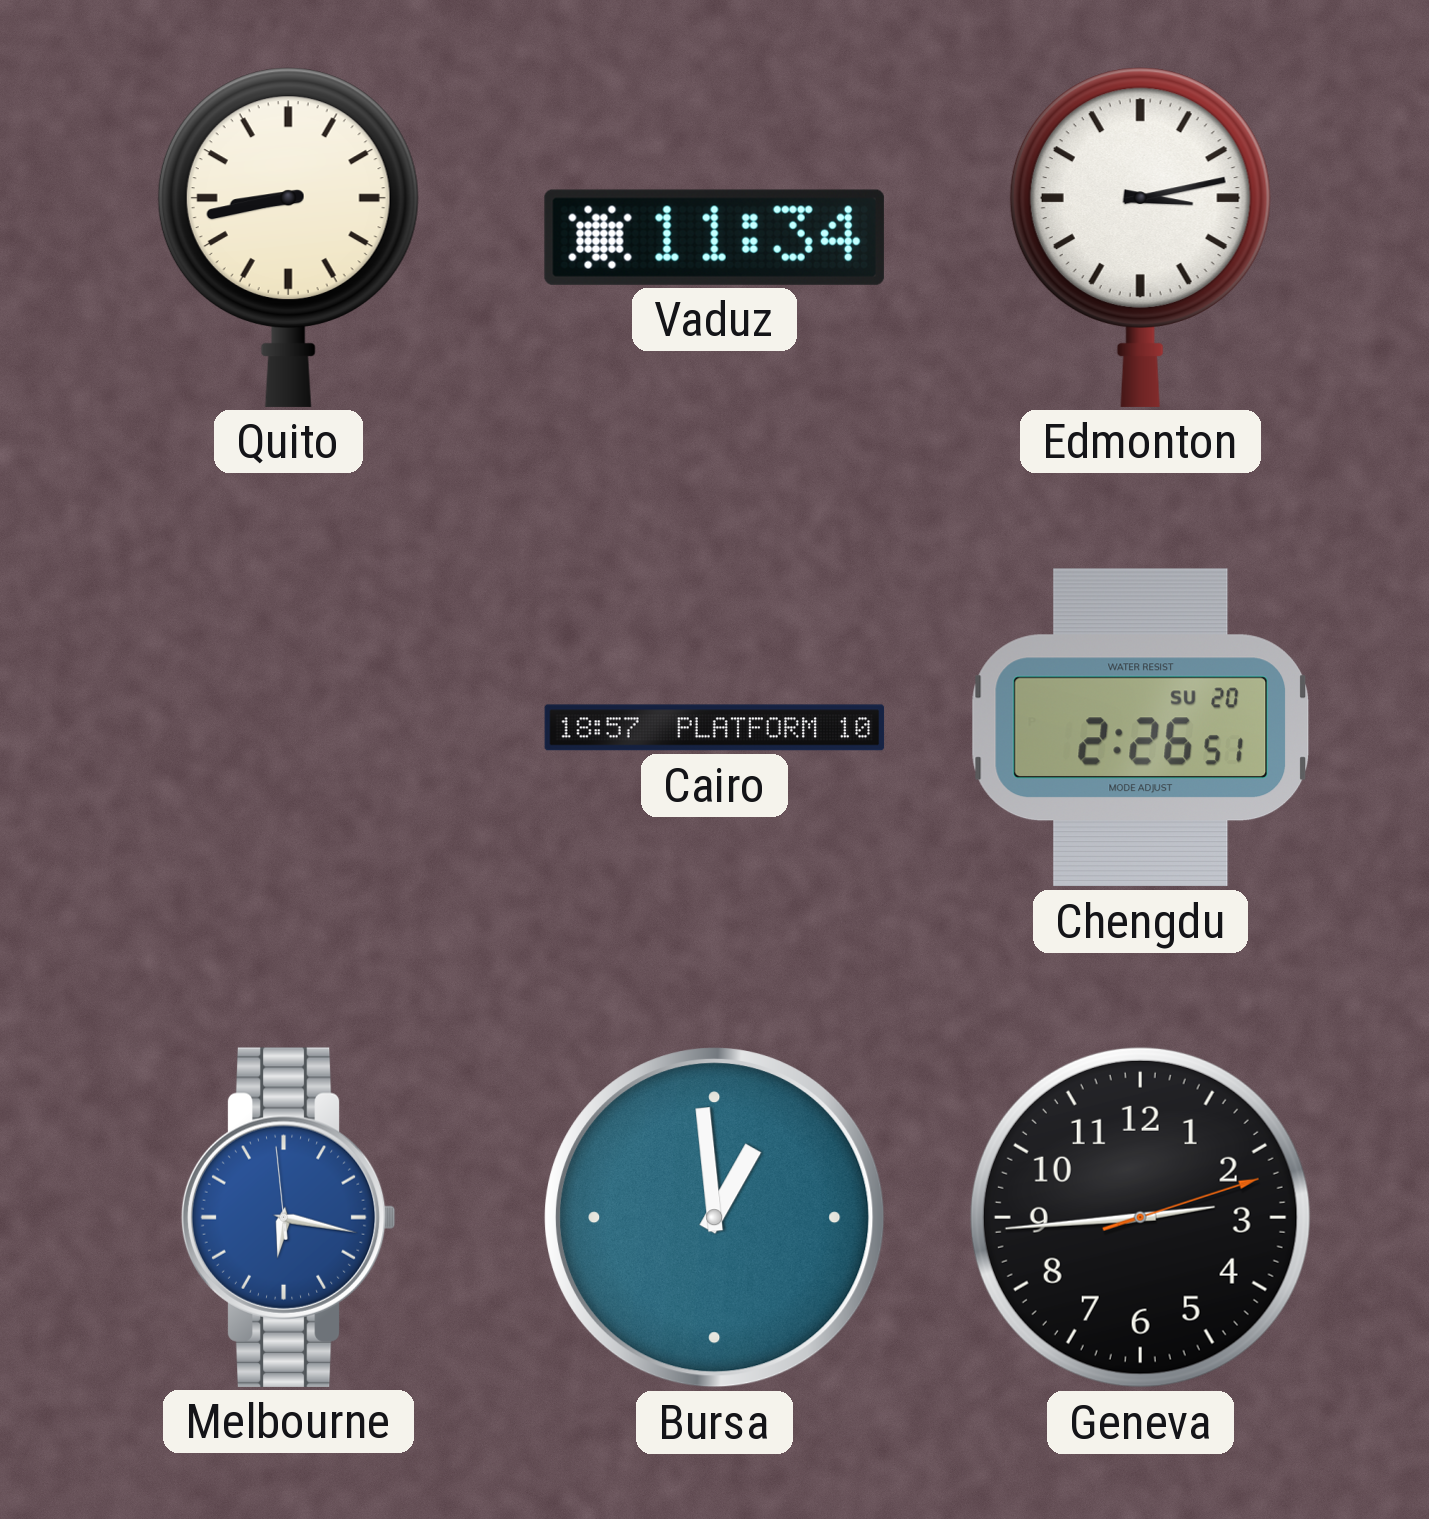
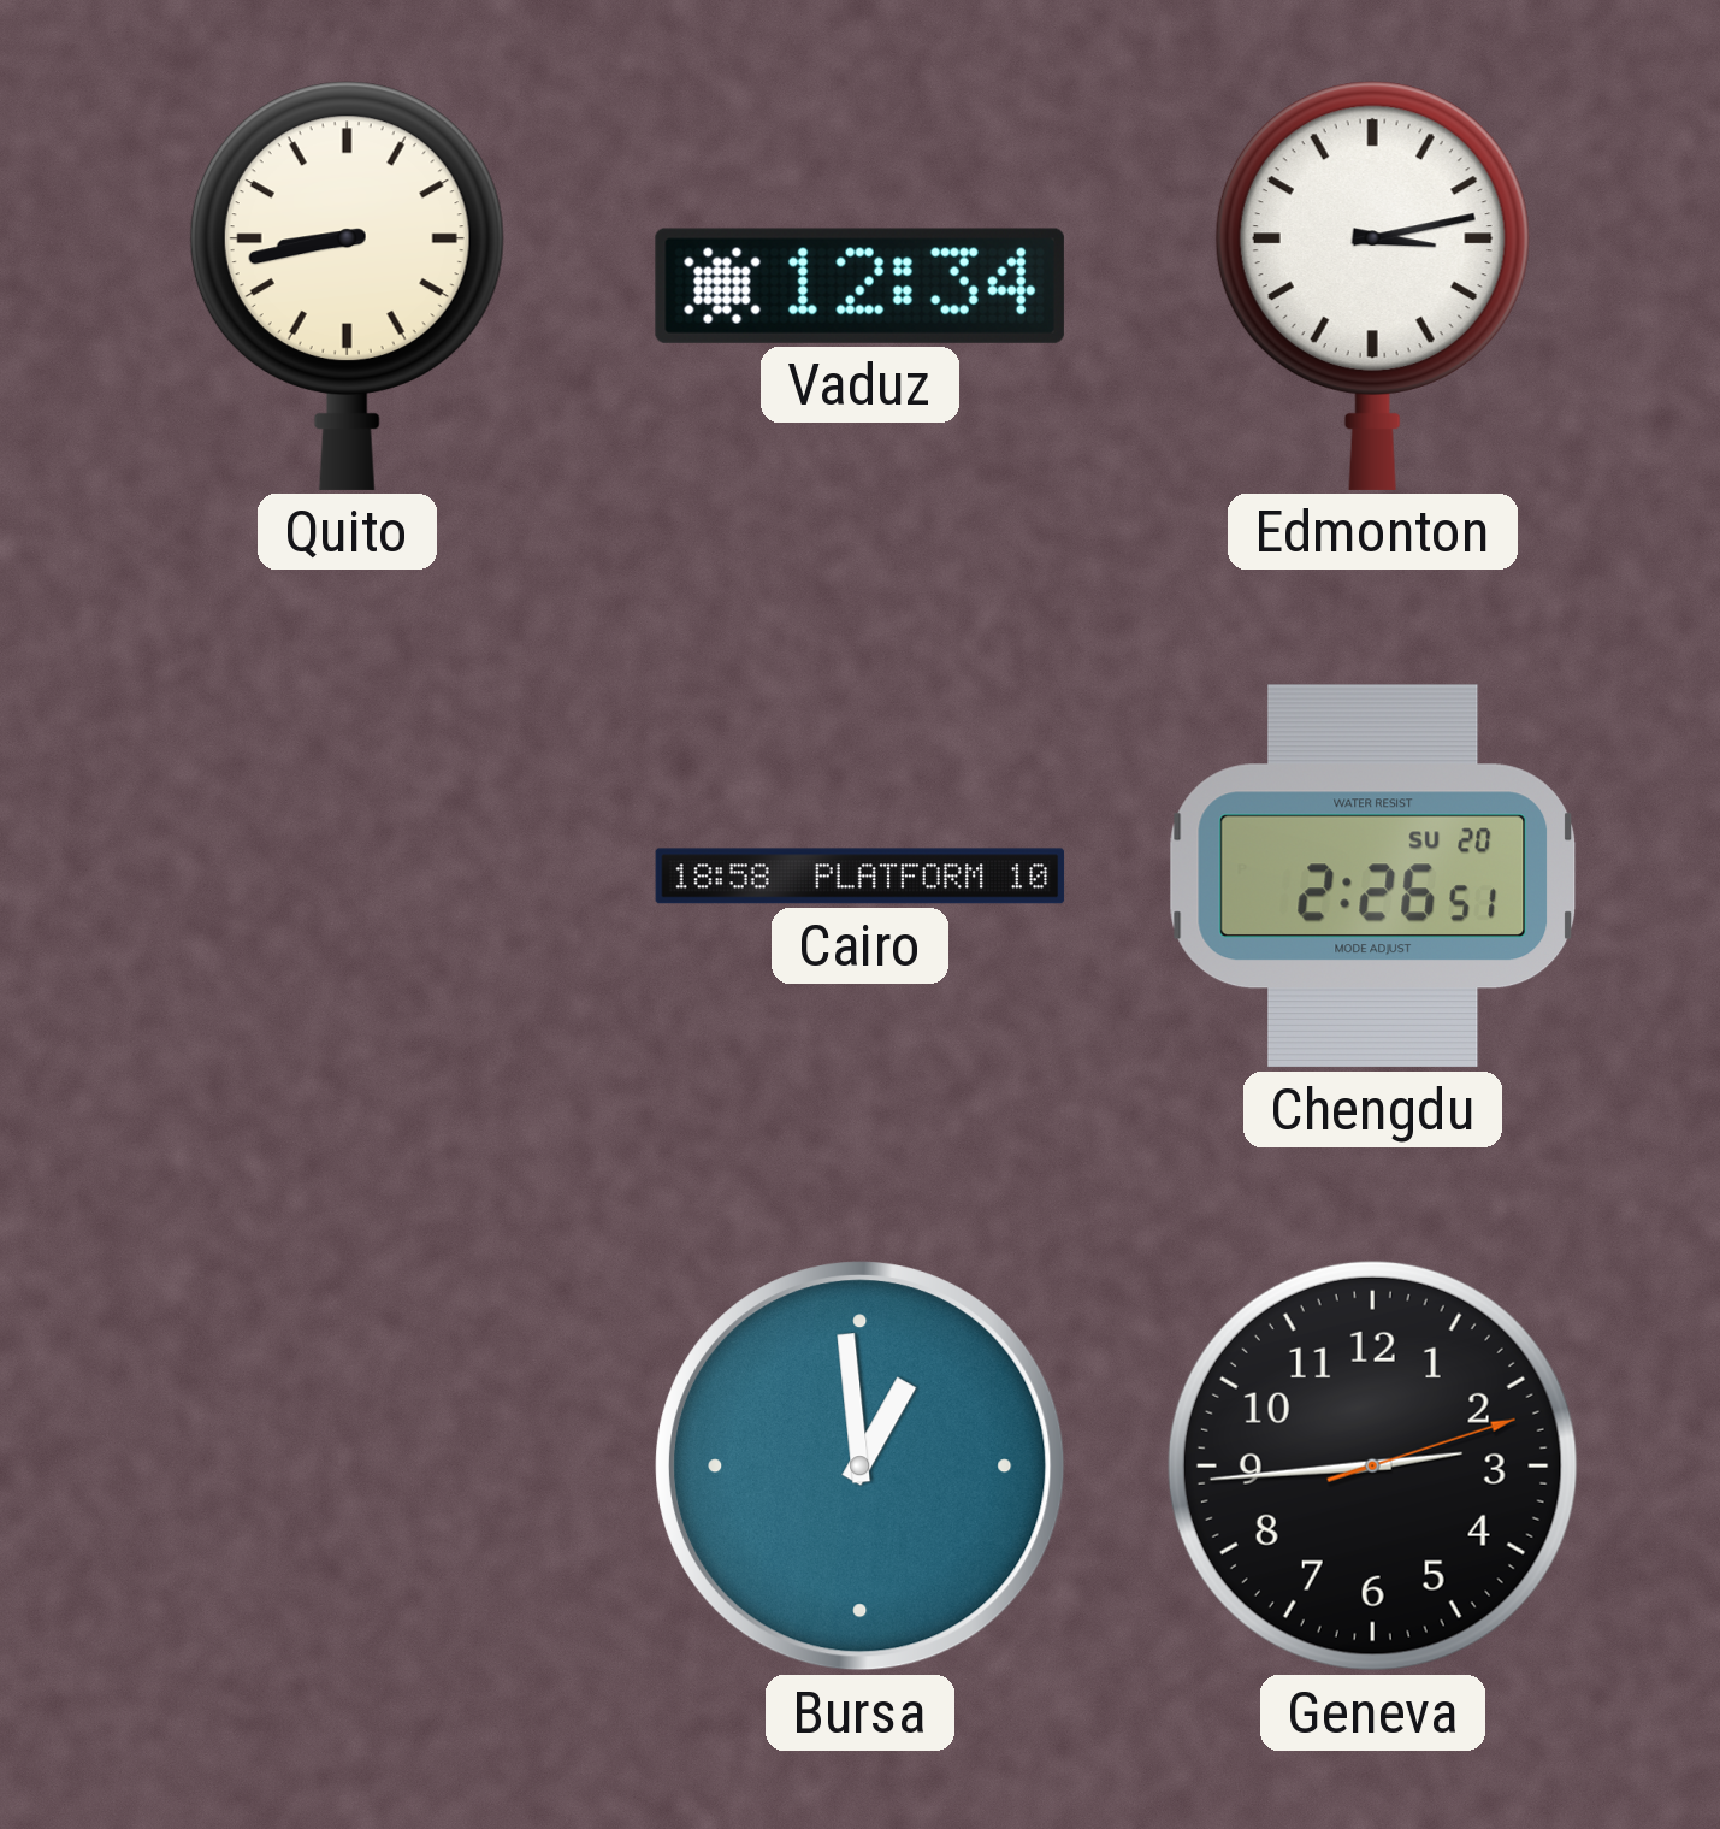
Vaduz: 11:34 -> 12:34
Cairo: 18:57 -> 18:58
Melbourne: 6:16 -> none
